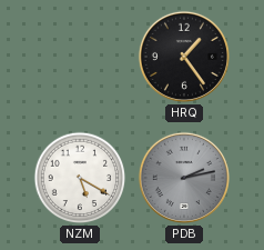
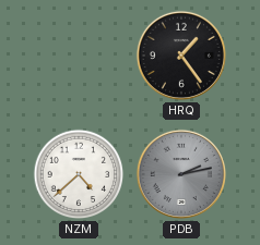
NZM: 5:20 -> 4:38
